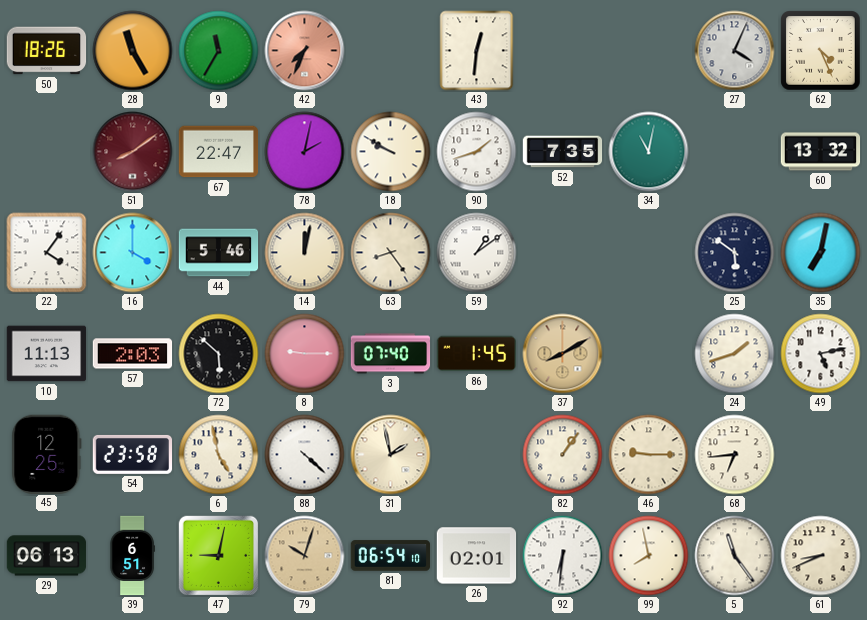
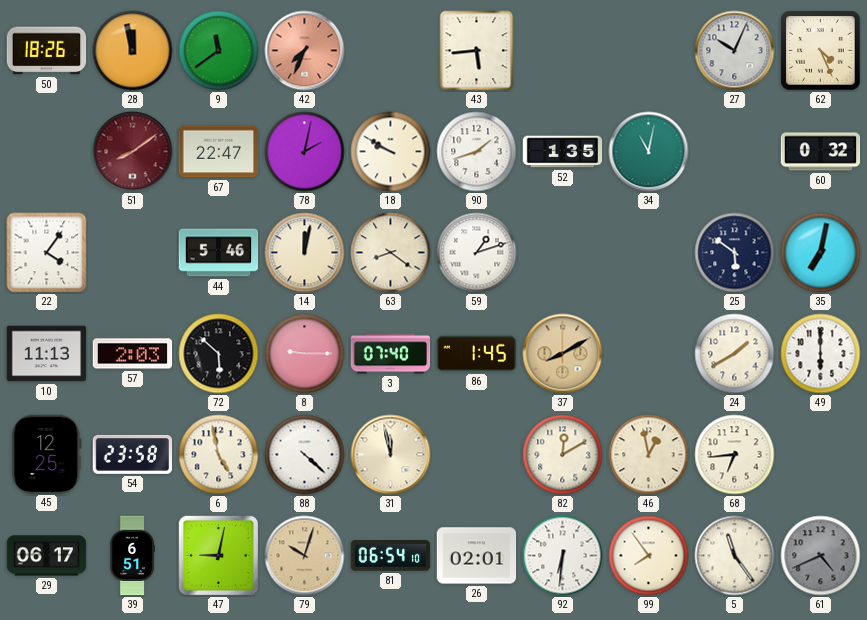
28: 11:25 -> 11:58
9: 11:35 -> 11:39
43: 12:31 -> 5:44
27: 4:04 -> 10:04
52: 7:35 -> 1:35
60: 13:32 -> 0:32
16: 4:00 -> none
63: 8:24 -> 8:21
59: 1:09 -> 1:12
24: 1:42 -> 1:40
49: 5:13 -> 6:00
31: 1:58 -> 11:58
82: 1:06 -> 12:10
46: 9:15 -> 12:58
29: 06:13 -> 06:17
99: 7:58 -> 7:54
61: 8:41 -> 4:41
61 dial: cream -> grey
